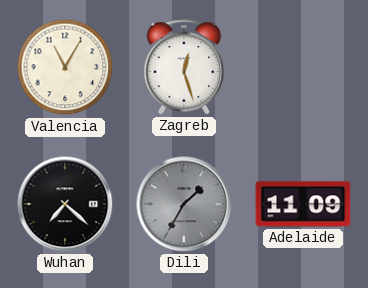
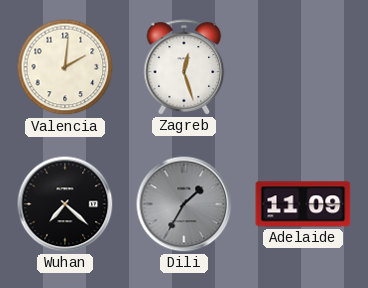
Valencia: 11:05 -> 2:01
